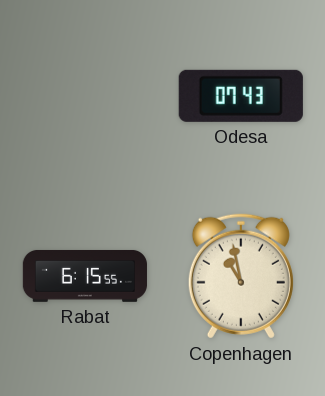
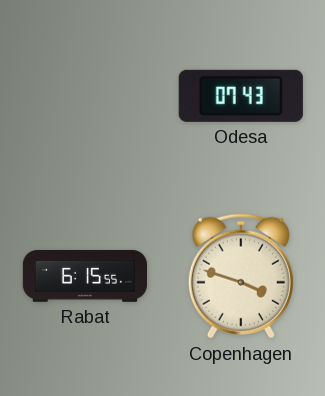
Copenhagen: 10:58 -> 3:48
